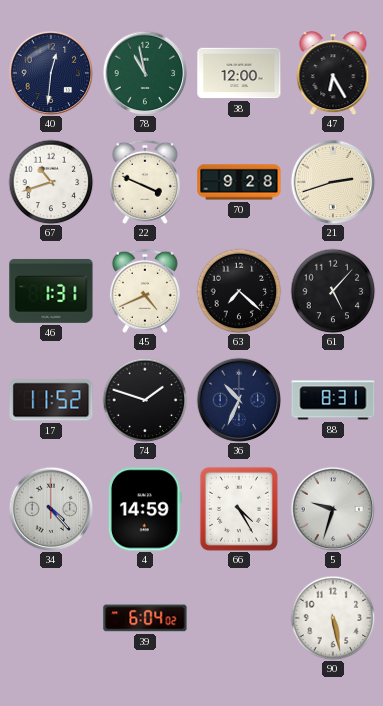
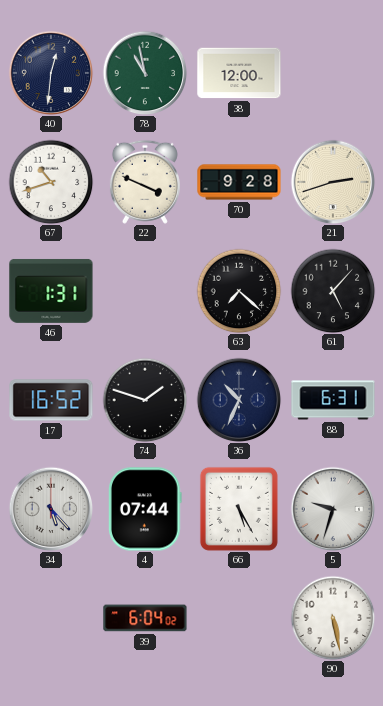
47: 6:25 -> none
45: 4:41 -> none
17: 11:52 -> 16:52
88: 8:31 -> 6:31
34: 4:23 -> 5:23
4: 14:59 -> 07:44
66: 4:25 -> 5:25
